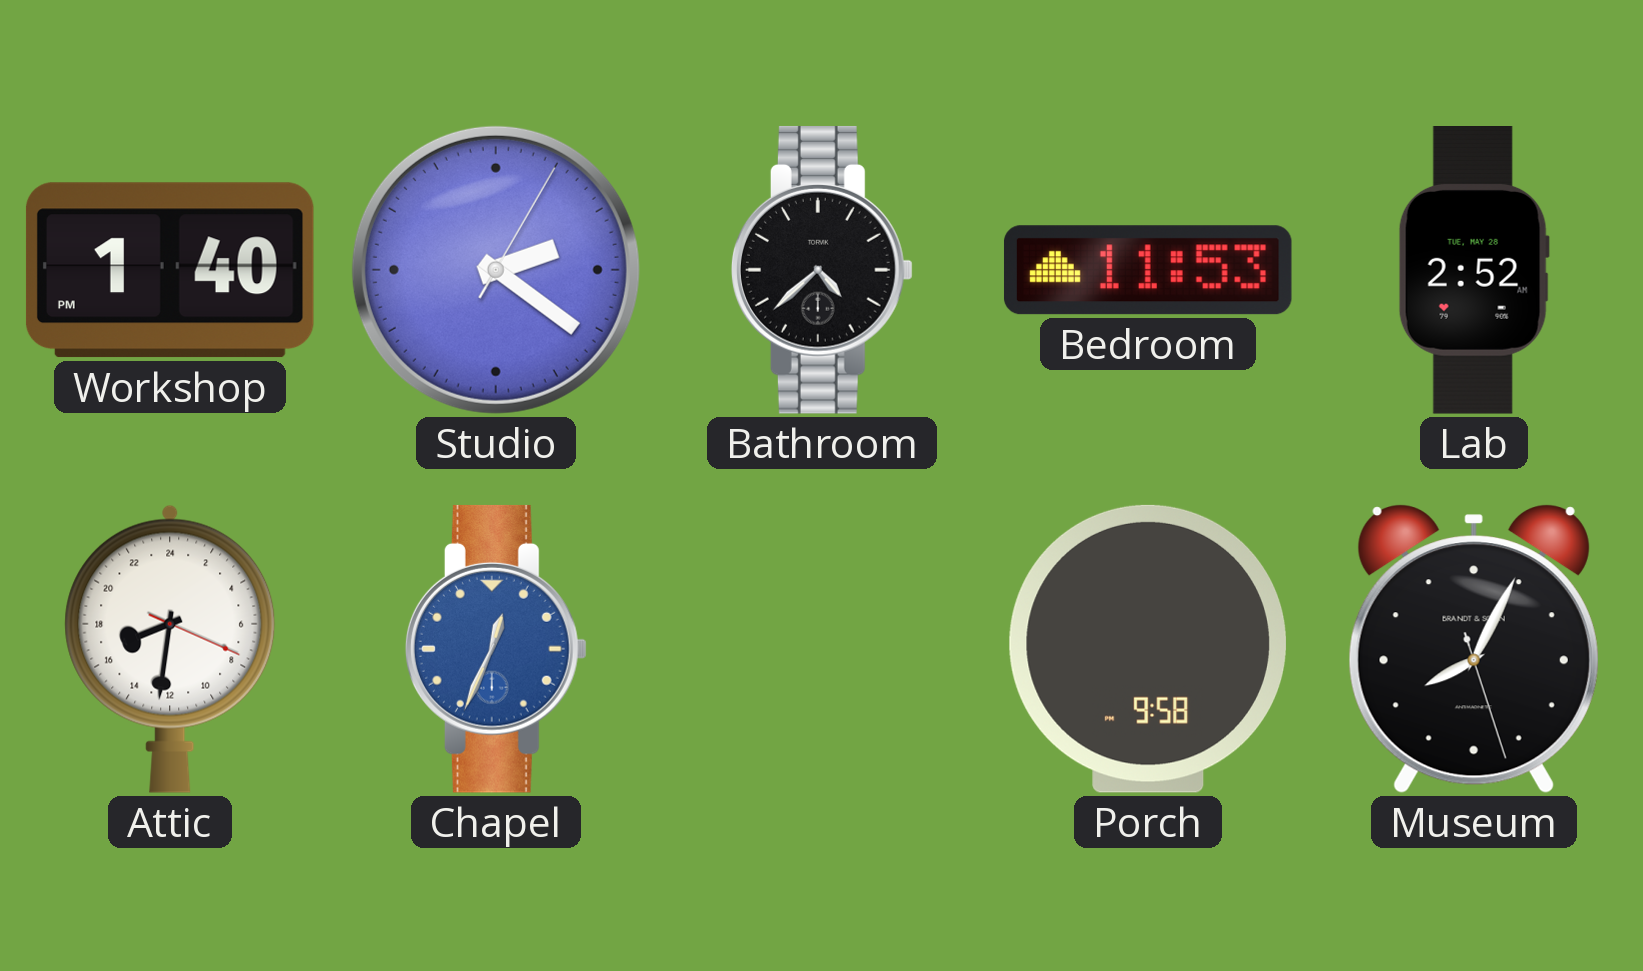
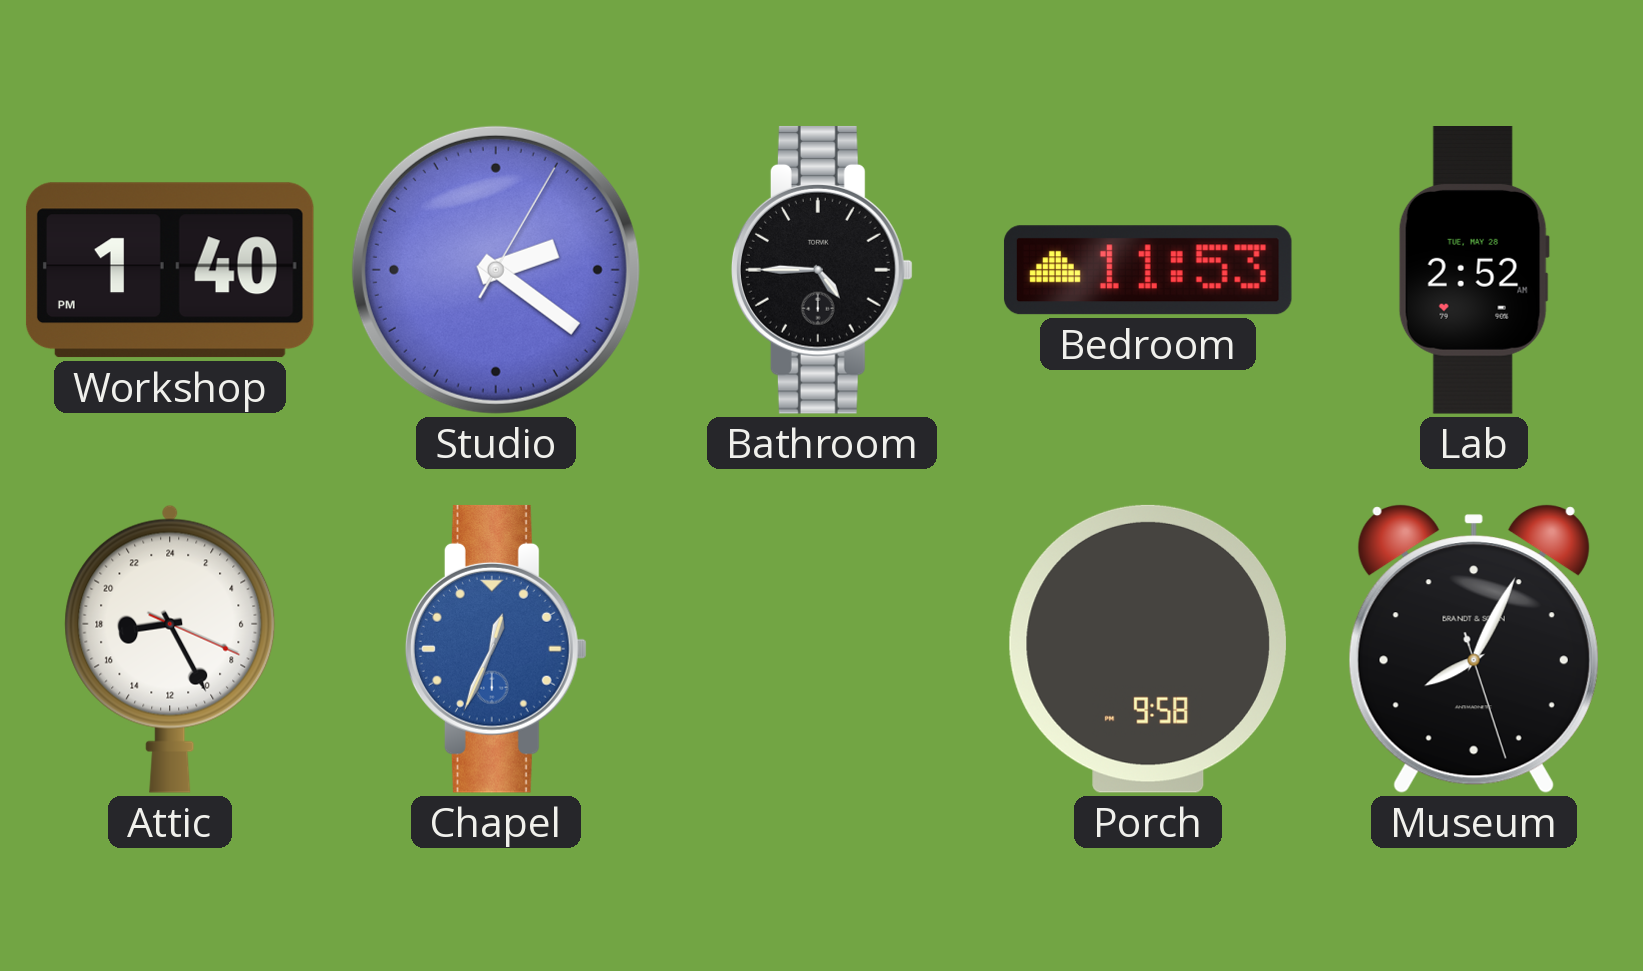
Bathroom: 4:38 -> 4:45
Attic: 16:31 -> 17:25
